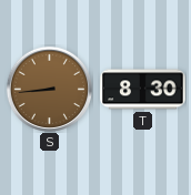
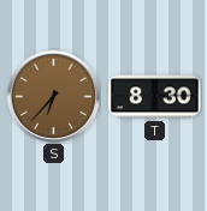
S: 8:44 -> 6:37
